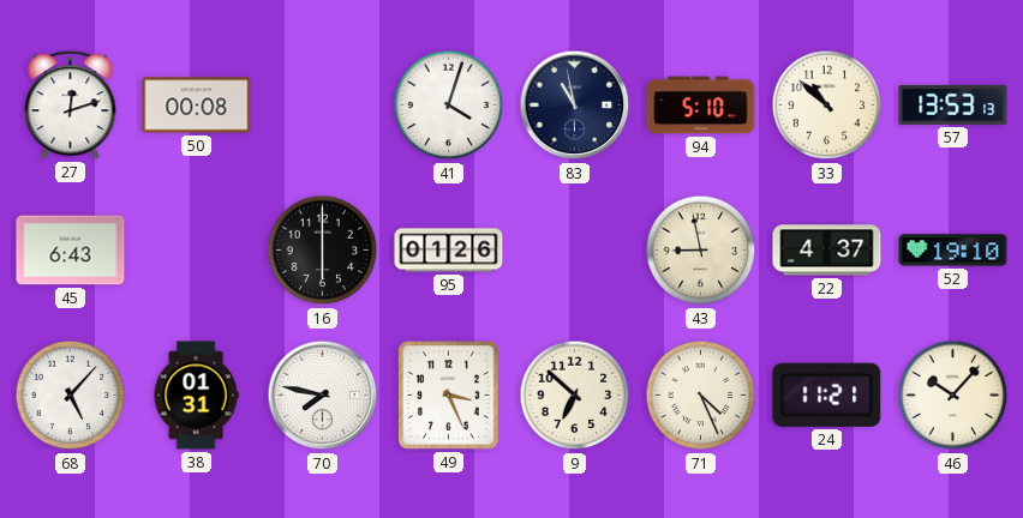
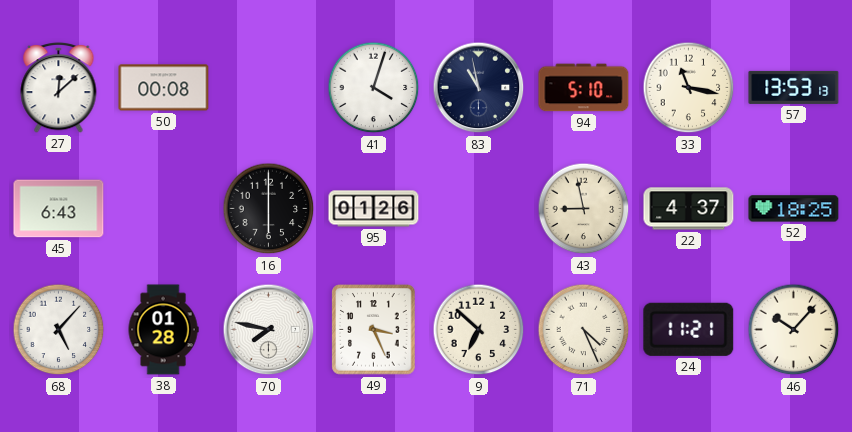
27: 12:12 -> 12:08
33: 10:52 -> 11:17
52: 19:10 -> 18:25
38: 01:31 -> 01:28
